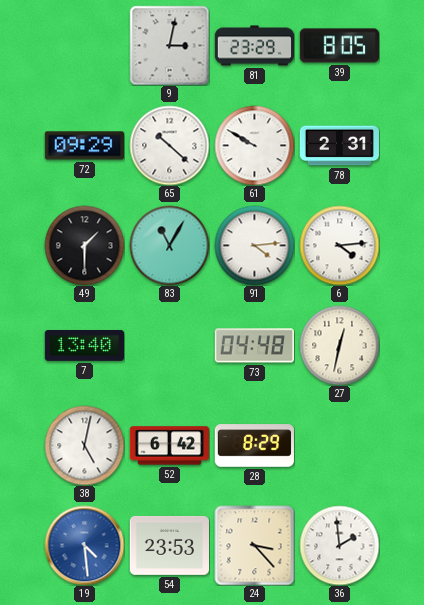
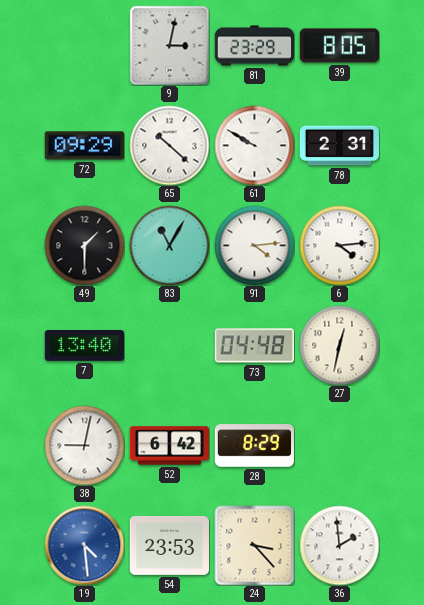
38: 5:02 -> 9:02
